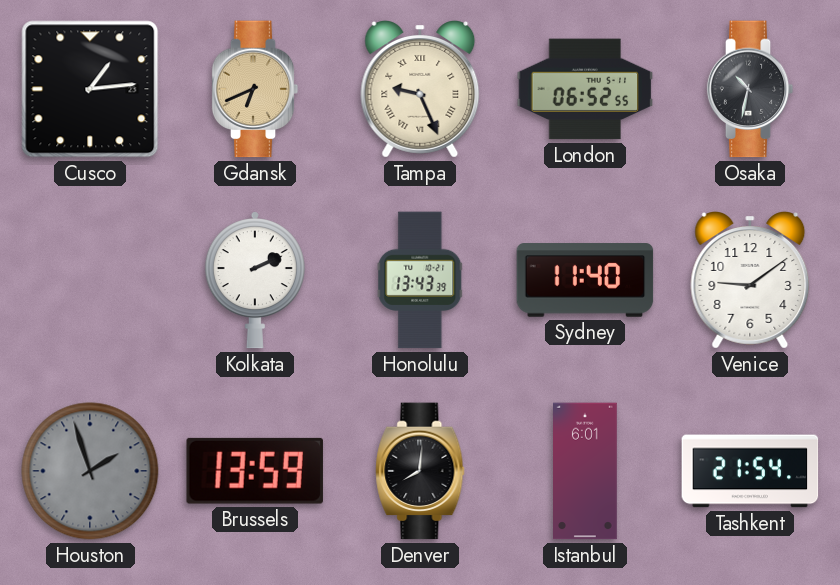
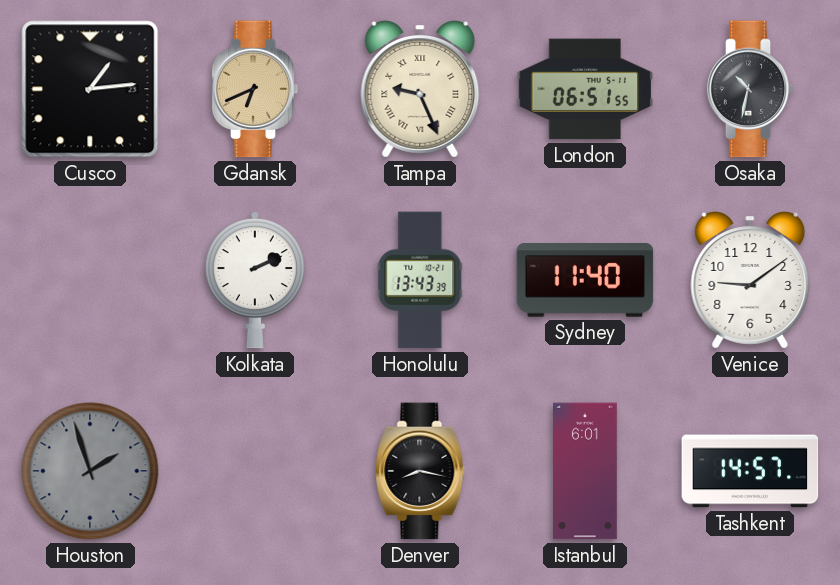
London: 06:52 -> 06:51
Brussels: 13:59 -> none
Denver: 8:01 -> 8:17
Tashkent: 21:54 -> 14:57
